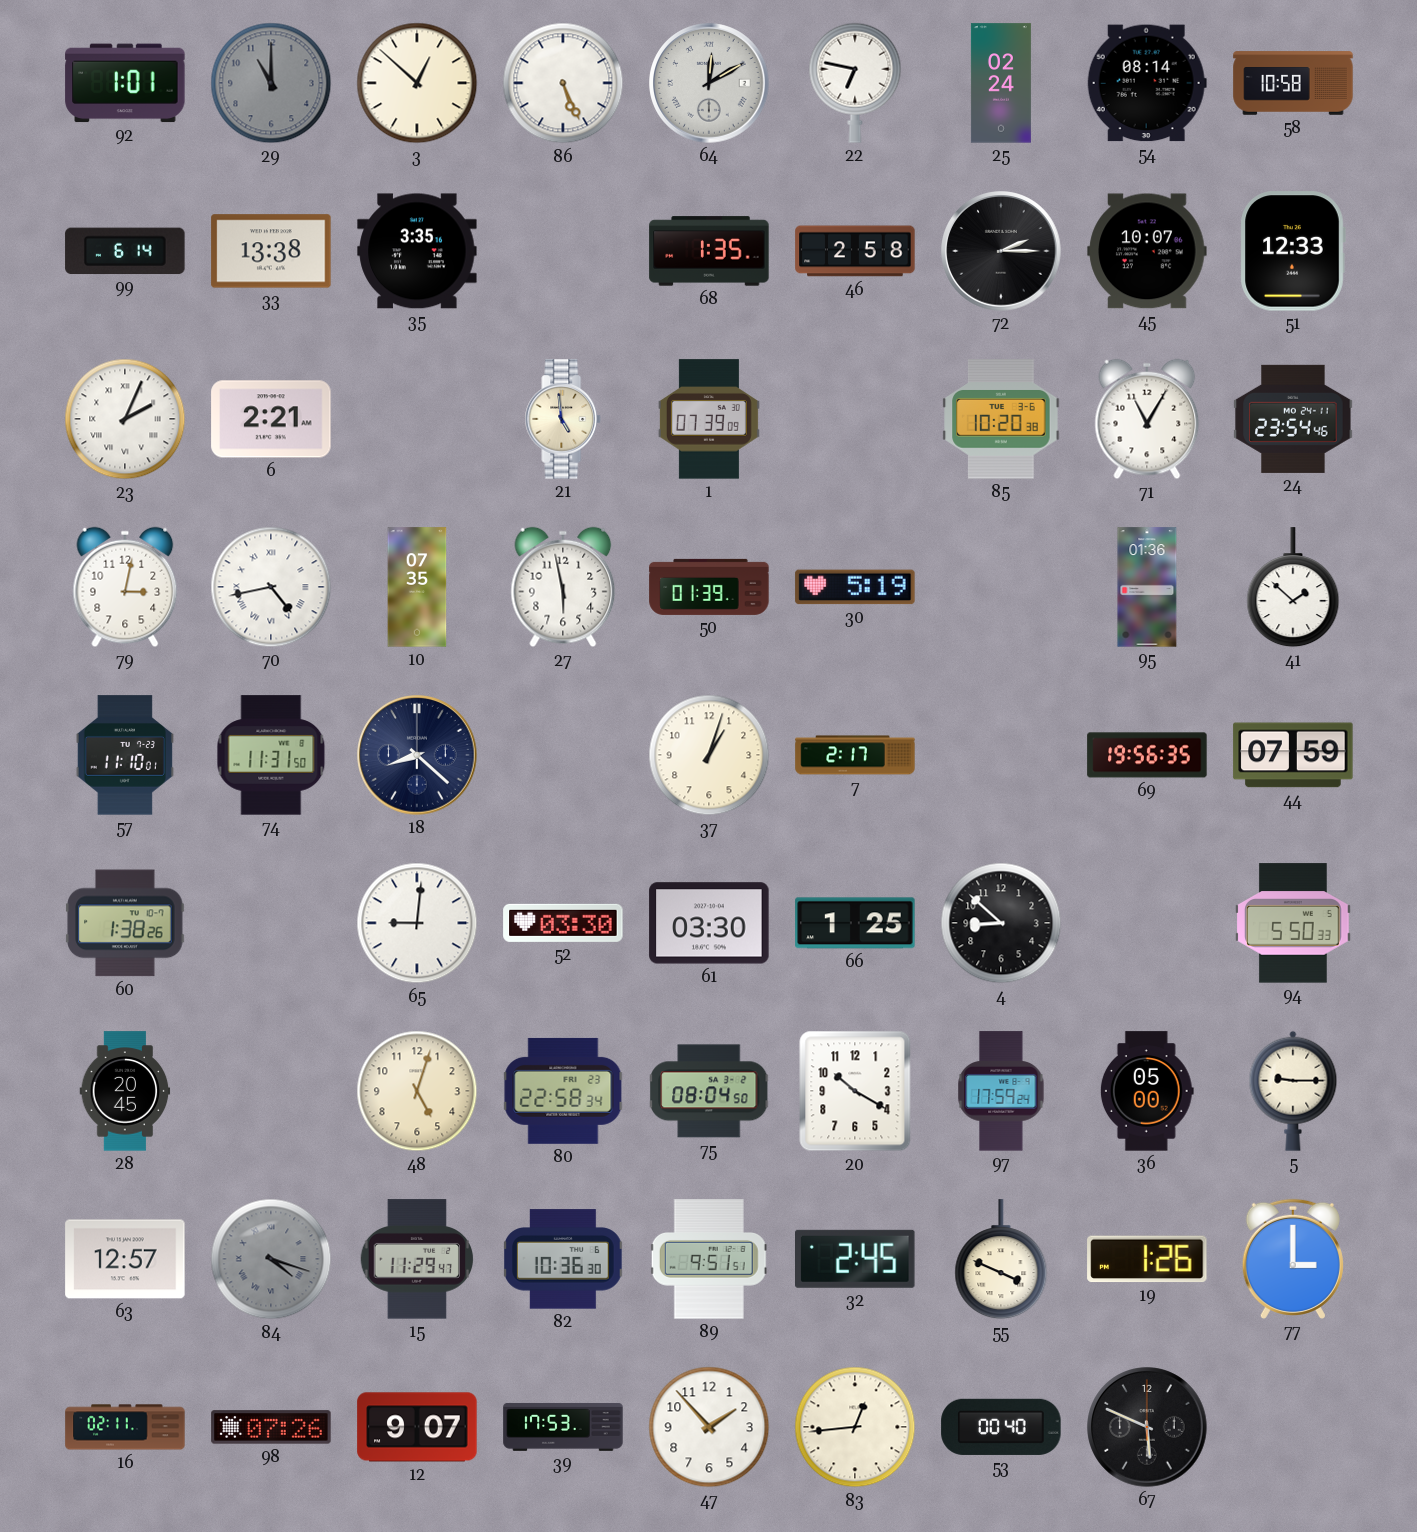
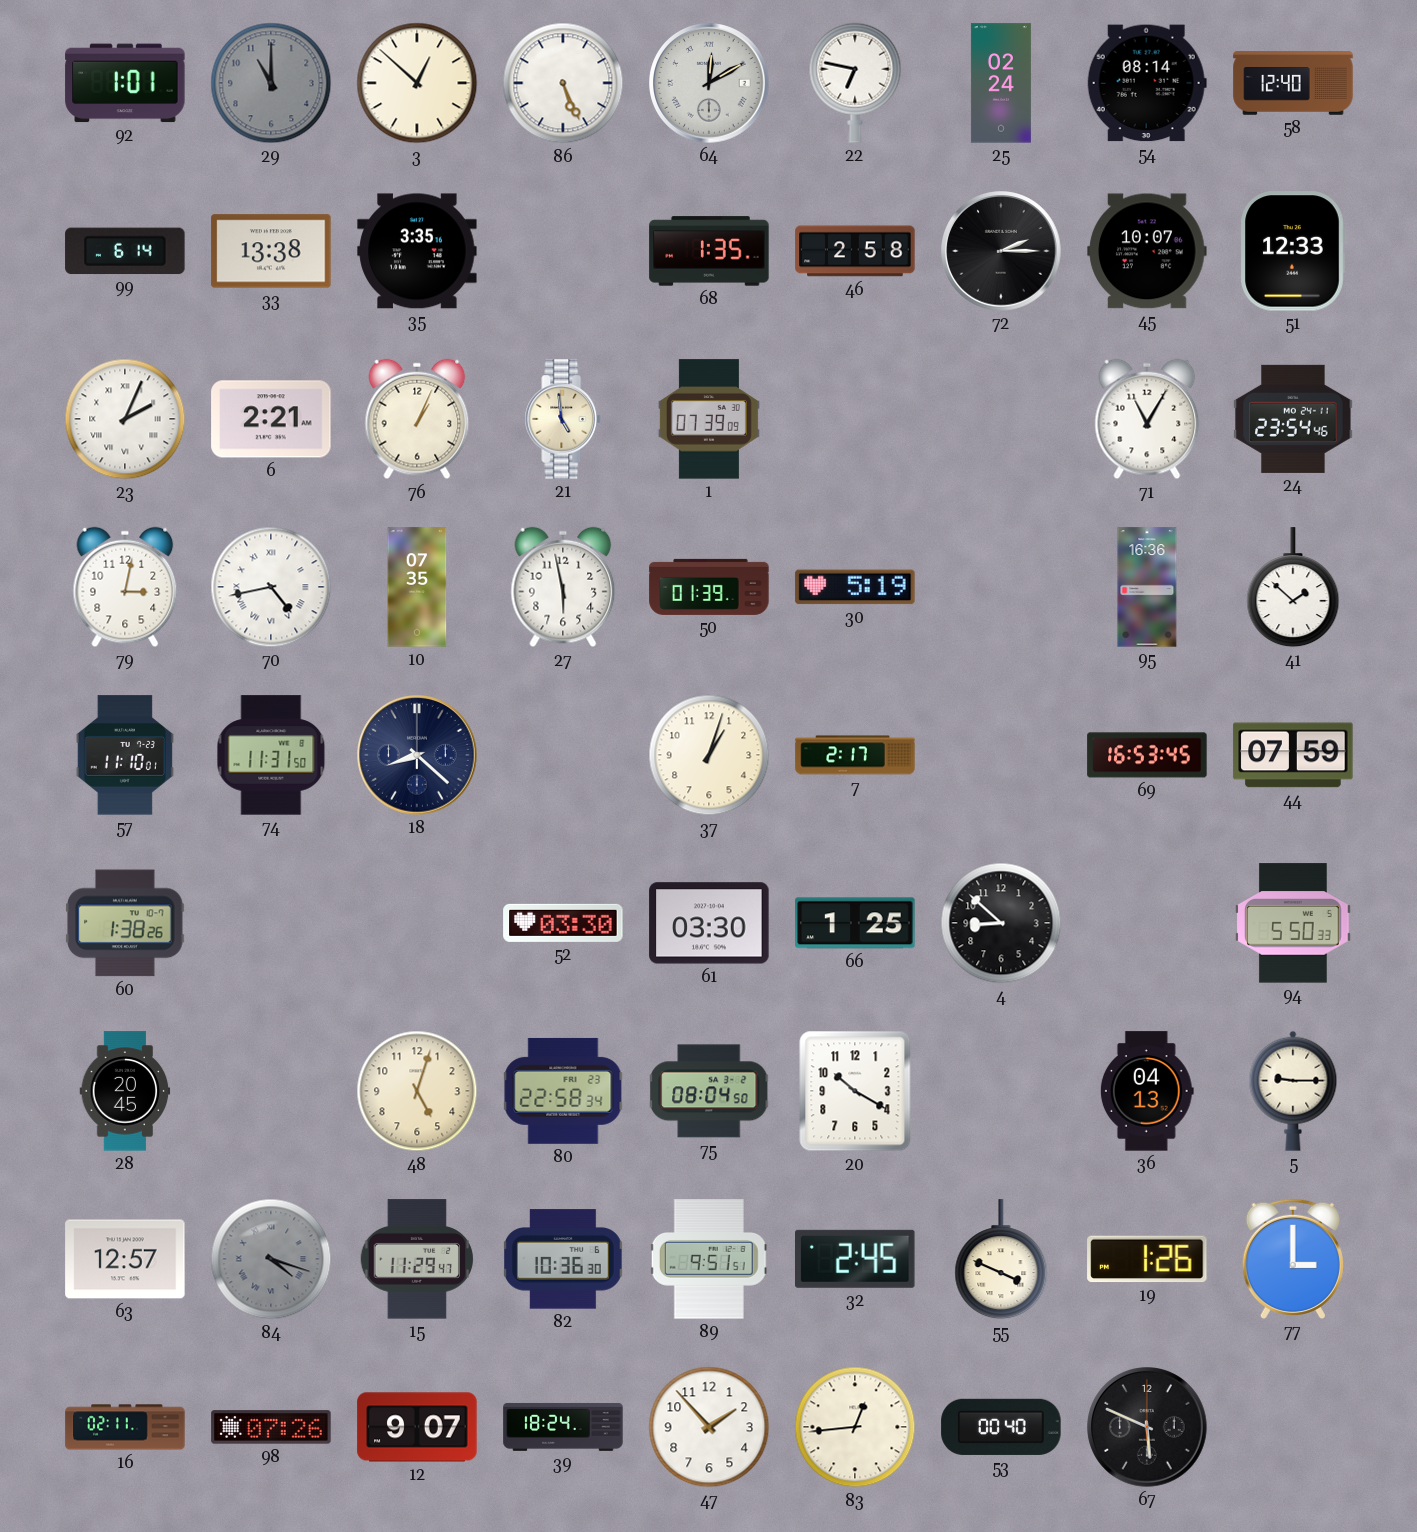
58: 10:58 -> 12:40
76: none -> 1:04
85: 10:20 -> none
95: 01:36 -> 16:36
69: 19:56 -> 16:53
65: 9:01 -> none
97: 17:59 -> none
36: 05:00 -> 04:13
39: 17:53 -> 18:24
